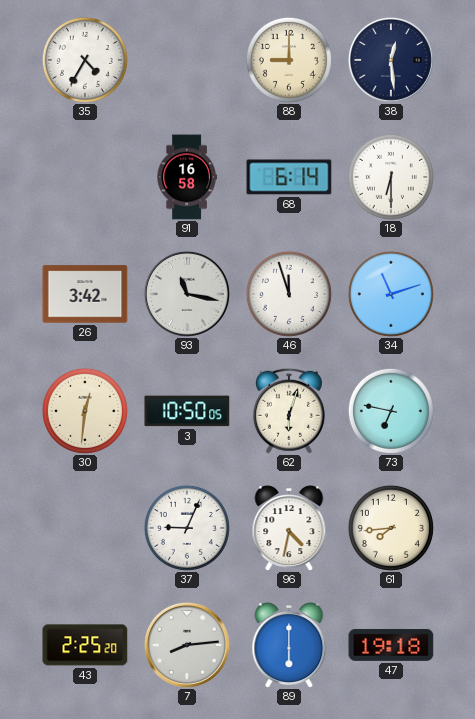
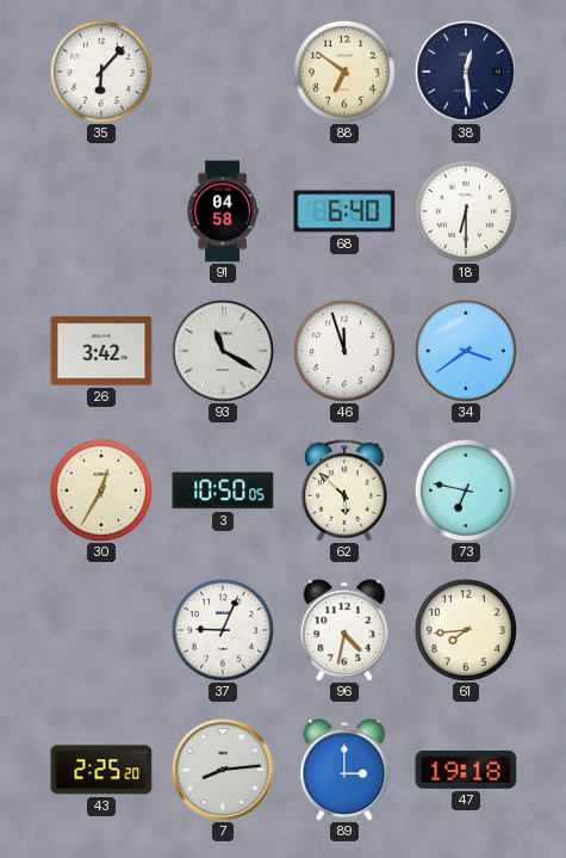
35: 4:35 -> 6:07
88: 9:00 -> 6:51
91: 16:58 -> 04:58
68: 6:14 -> 6:40
93: 11:17 -> 11:20
34: 11:12 -> 3:39
30: 12:31 -> 12:35
62: 6:03 -> 5:52
89: 6:00 -> 3:00
